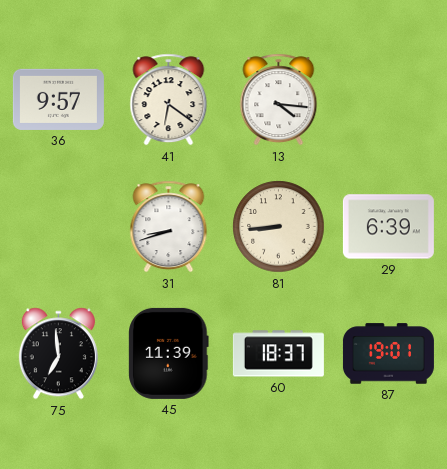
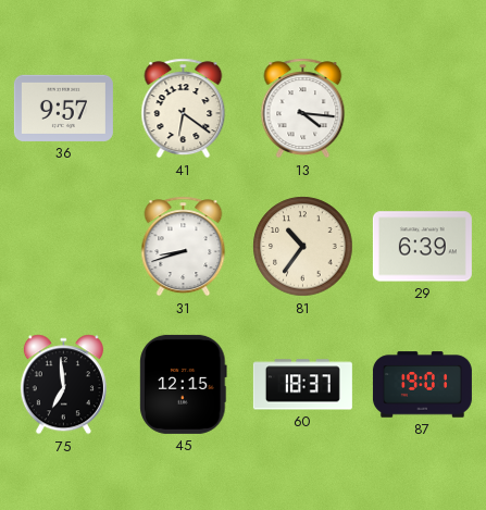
81: 8:44 -> 10:36
45: 11:39 -> 12:15
